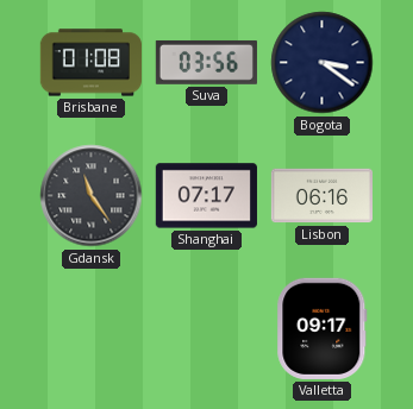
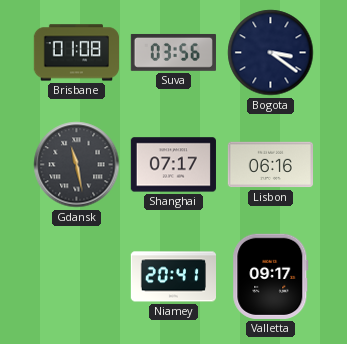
Gdansk: 11:24 -> 11:28
Niamey: none -> 20:41
